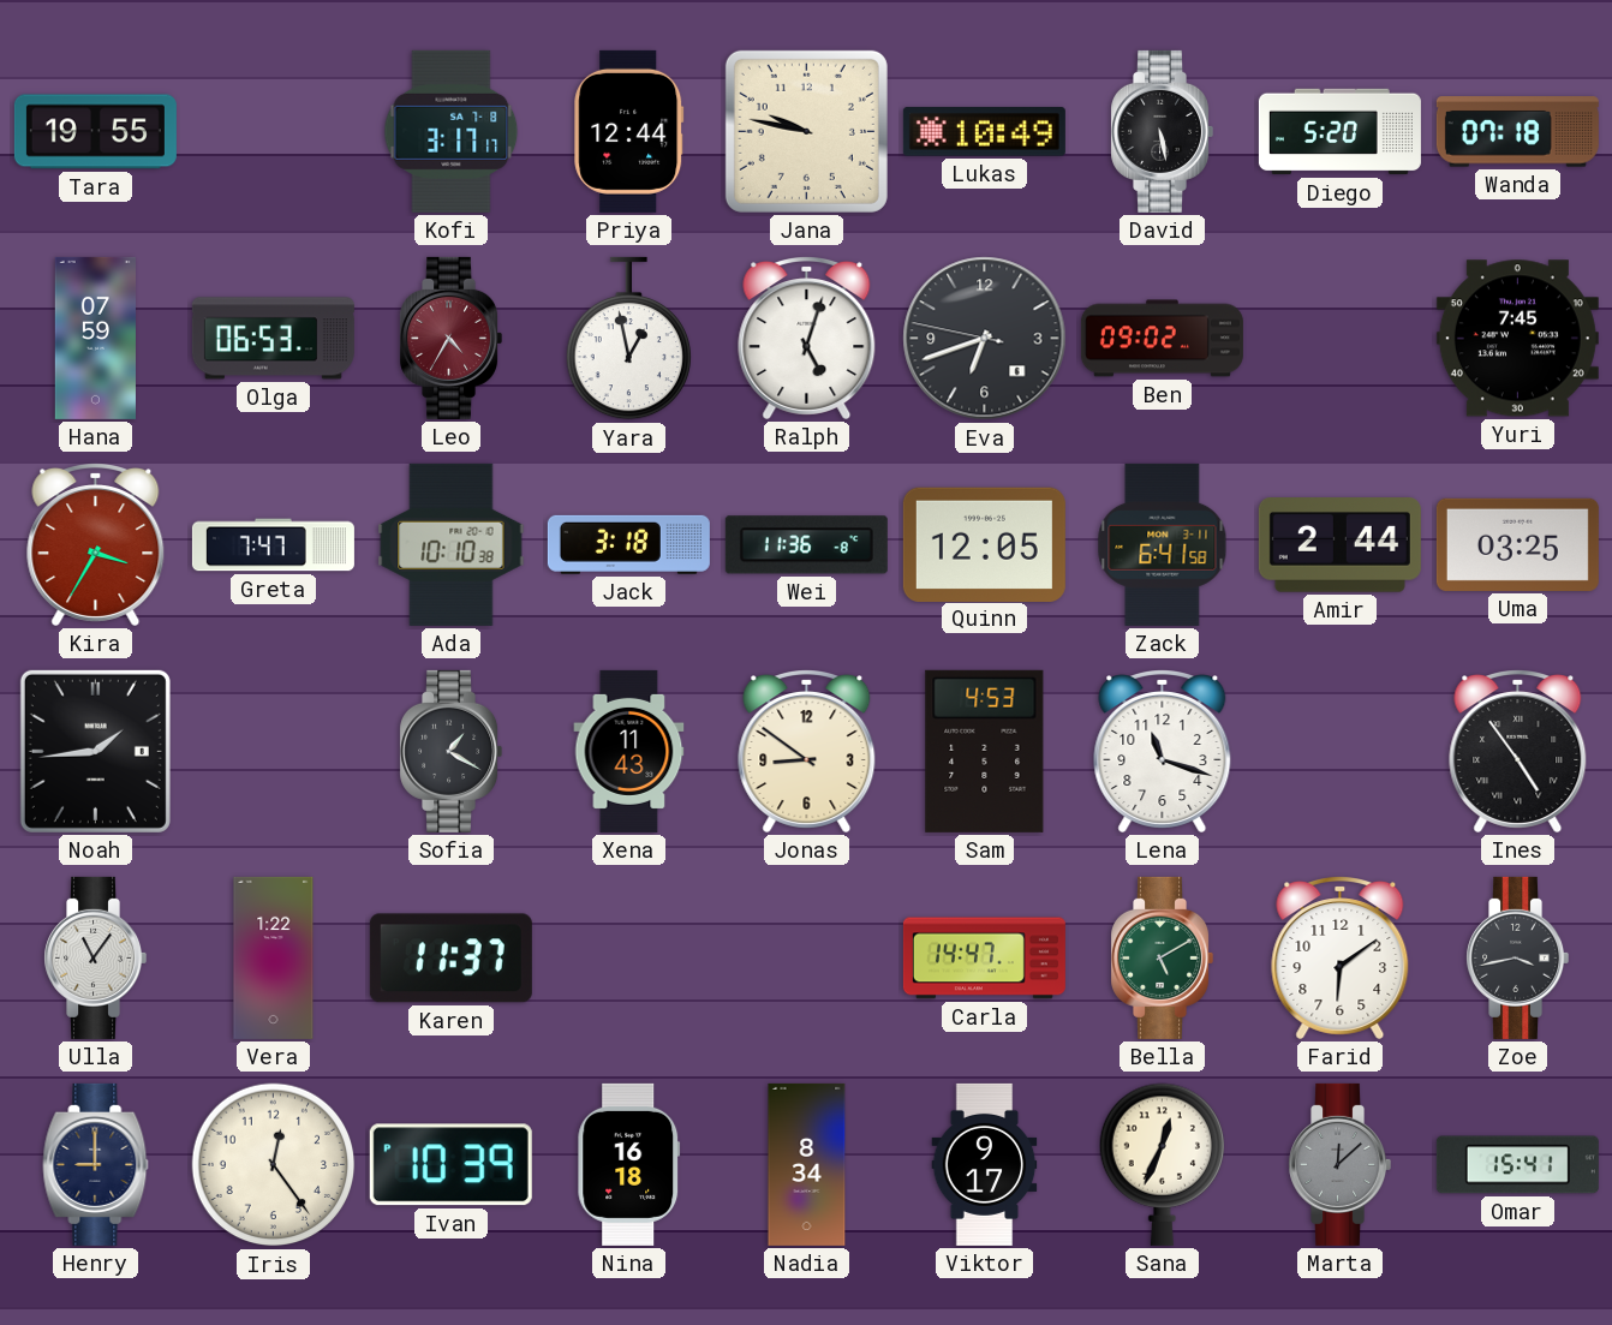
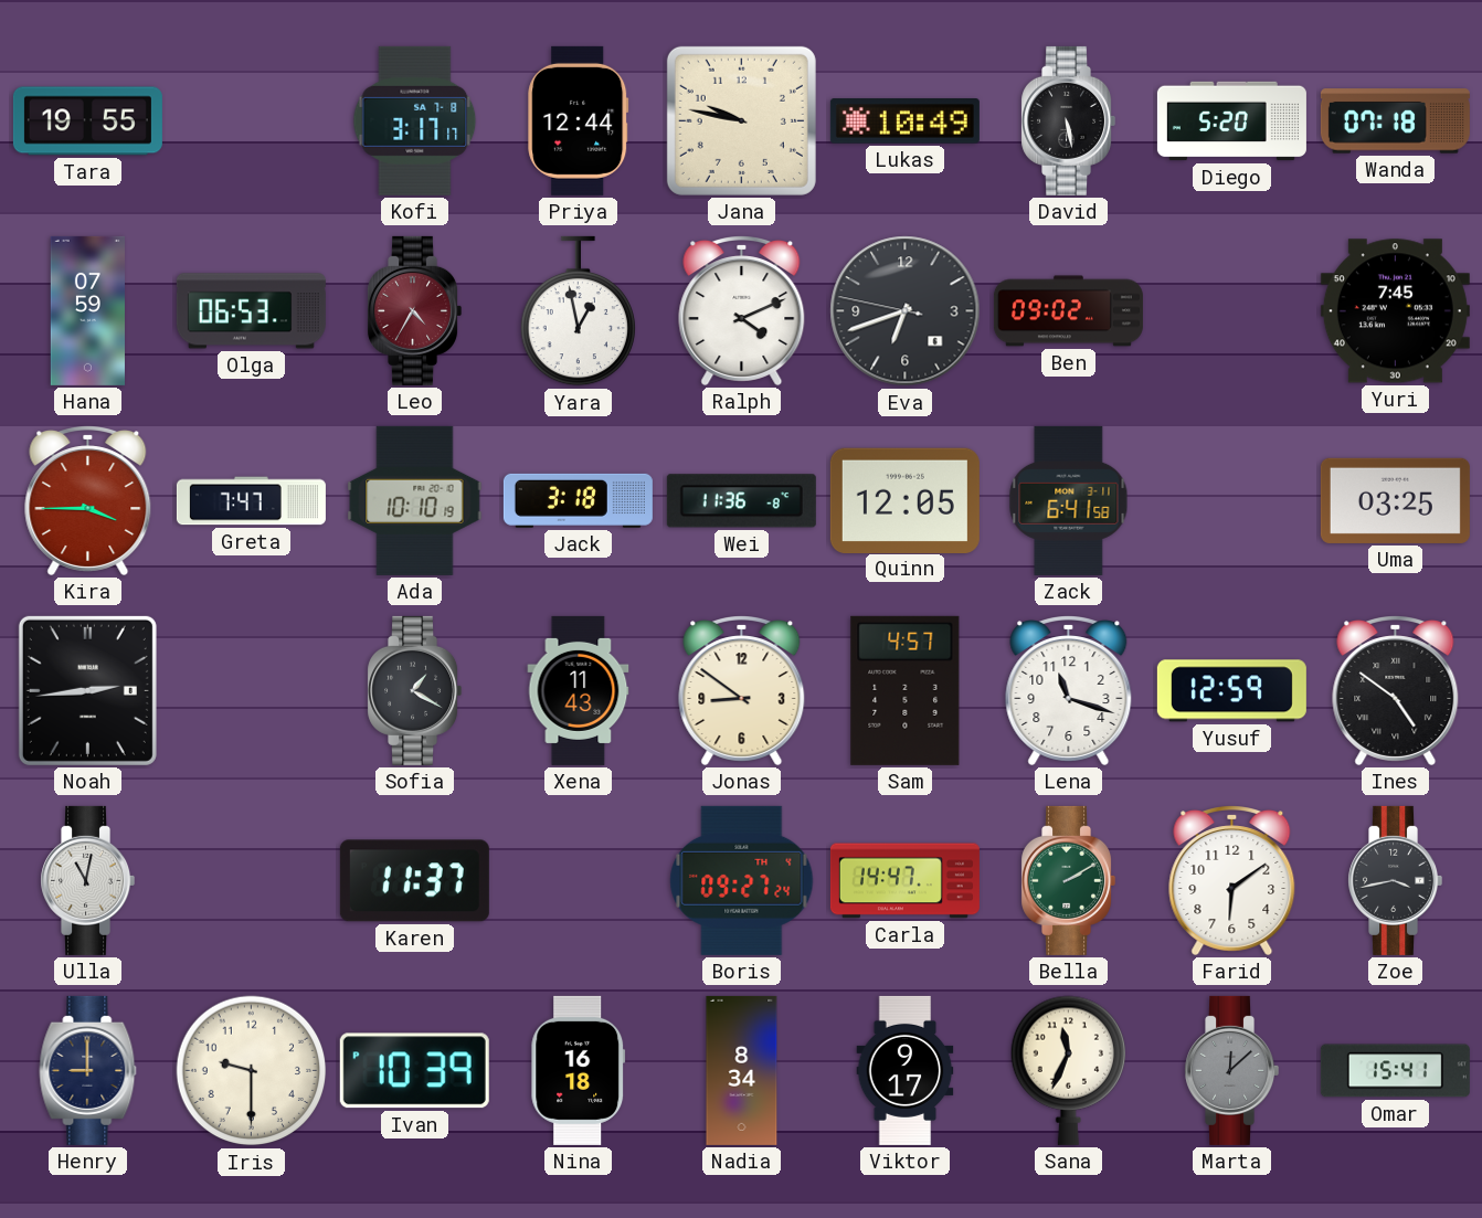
Ralph: 5:03 -> 4:11
Kira: 3:35 -> 3:45
Ada: 10:10:38 -> 10:10:19
Amir: 2:44 -> none
Noah: 1:44 -> 2:44
Sam: 4:53 -> 4:57
Yusuf: none -> 12:59
Ines: 4:54 -> 4:51
Ulla: 11:06 -> 11:02
Vera: 1:22 -> none
Boris: none -> 09:27
Bella: 5:10 -> 2:10
Iris: 12:24 -> 9:30
Sana: 12:34 -> 11:34
